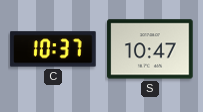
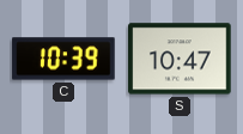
C: 10:37 -> 10:39
